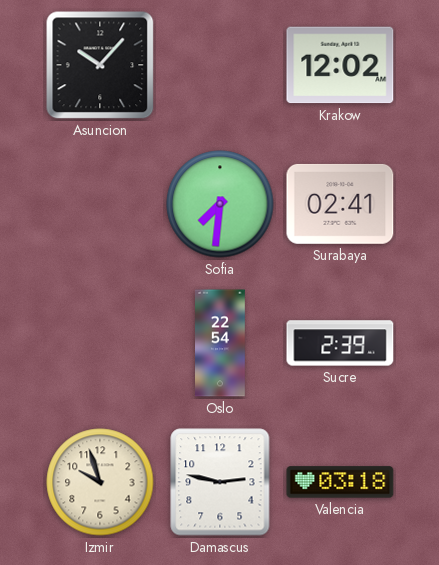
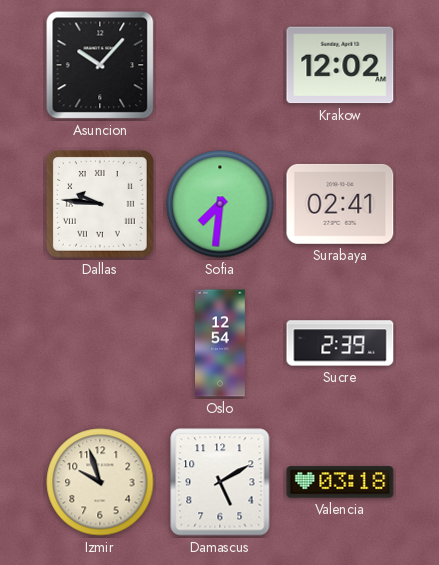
Dallas: none -> 9:46
Oslo: 22:54 -> 12:54
Damascus: 2:47 -> 5:10
